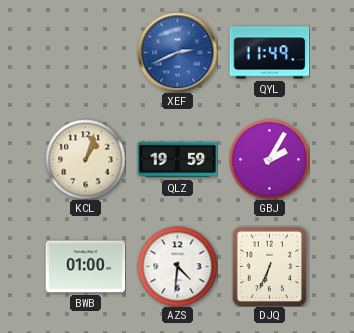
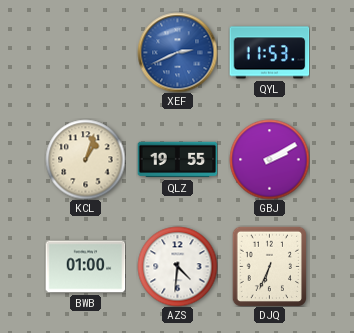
QYL: 11:49 -> 11:53
QLZ: 19:59 -> 19:55
GBJ: 2:05 -> 2:10
